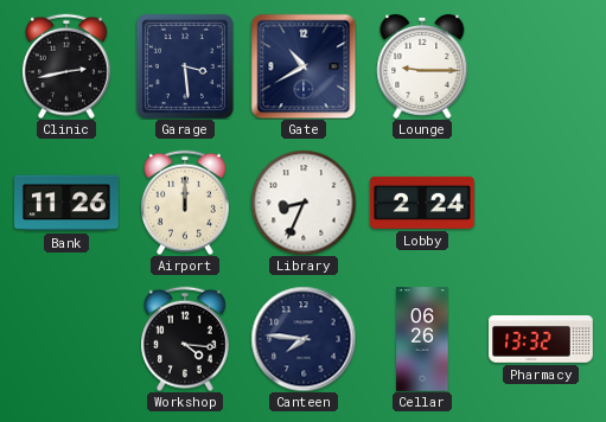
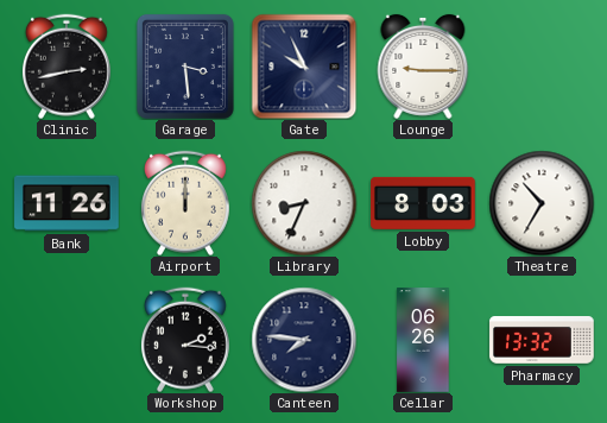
Gate: 10:40 -> 9:56
Lobby: 2:24 -> 8:03
Theatre: none -> 10:35
Workshop: 4:16 -> 2:16
